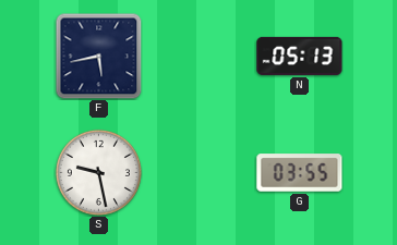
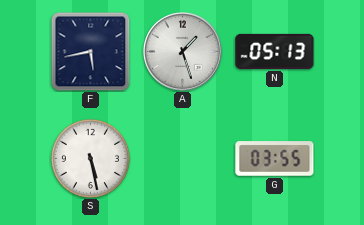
A: none -> 1:27
S: 9:28 -> 5:28
